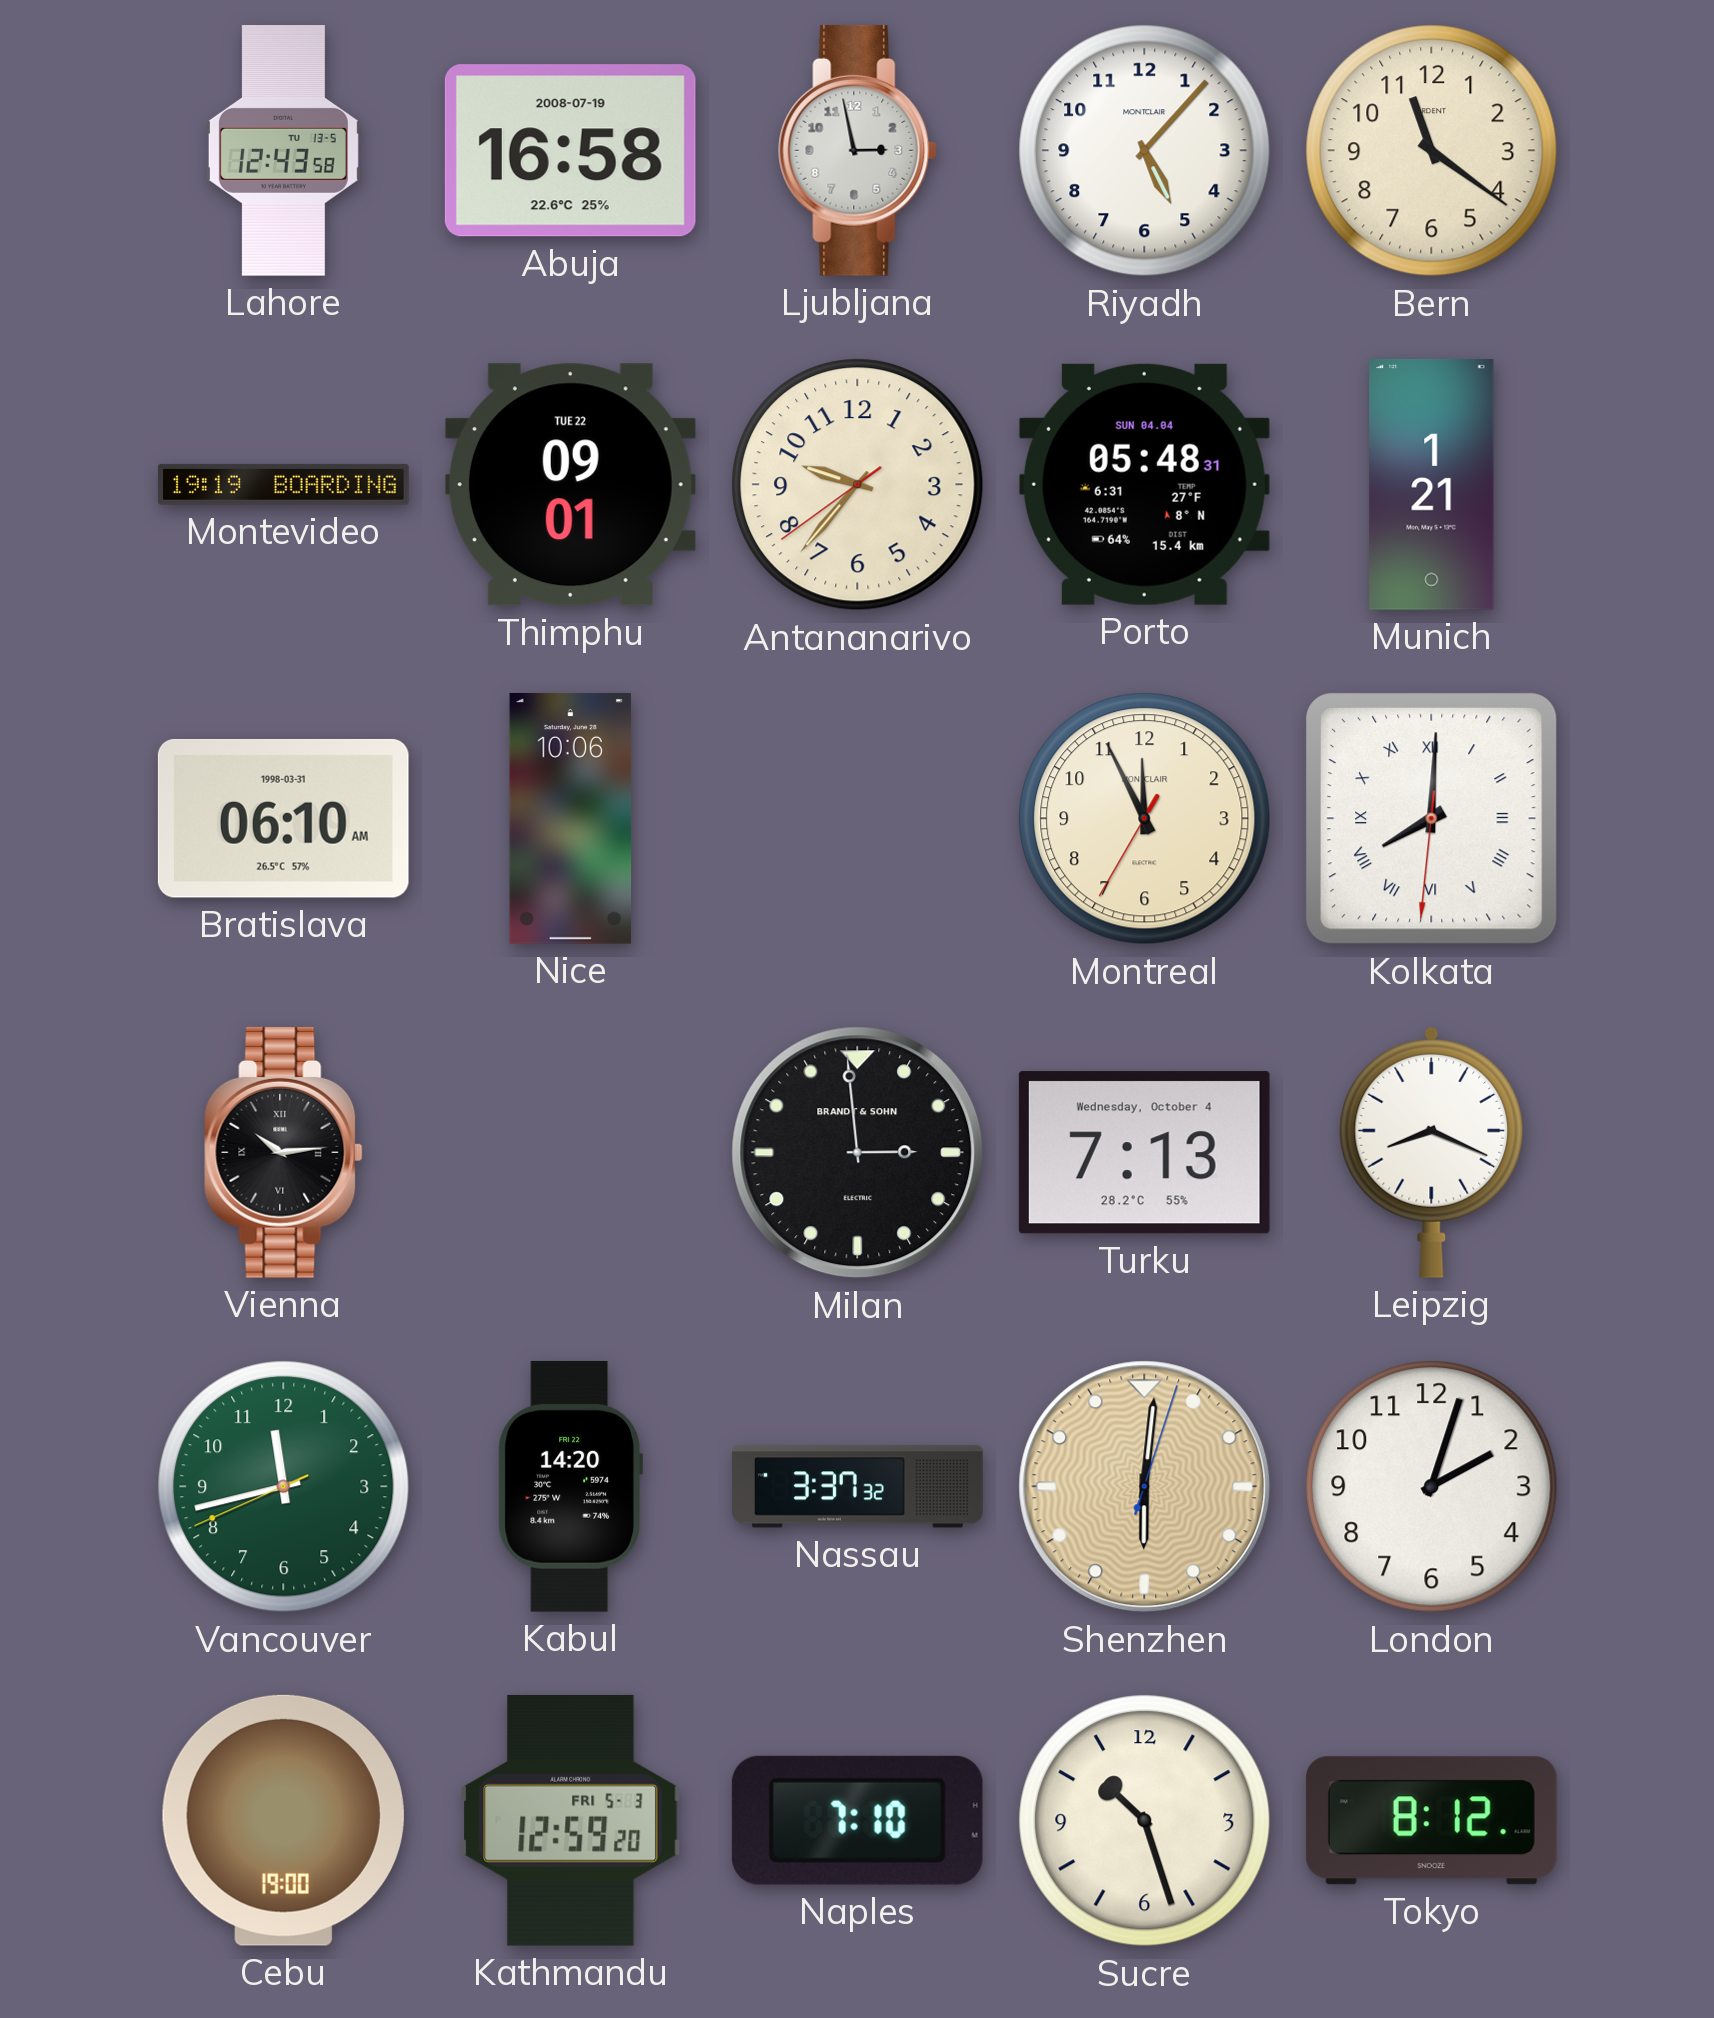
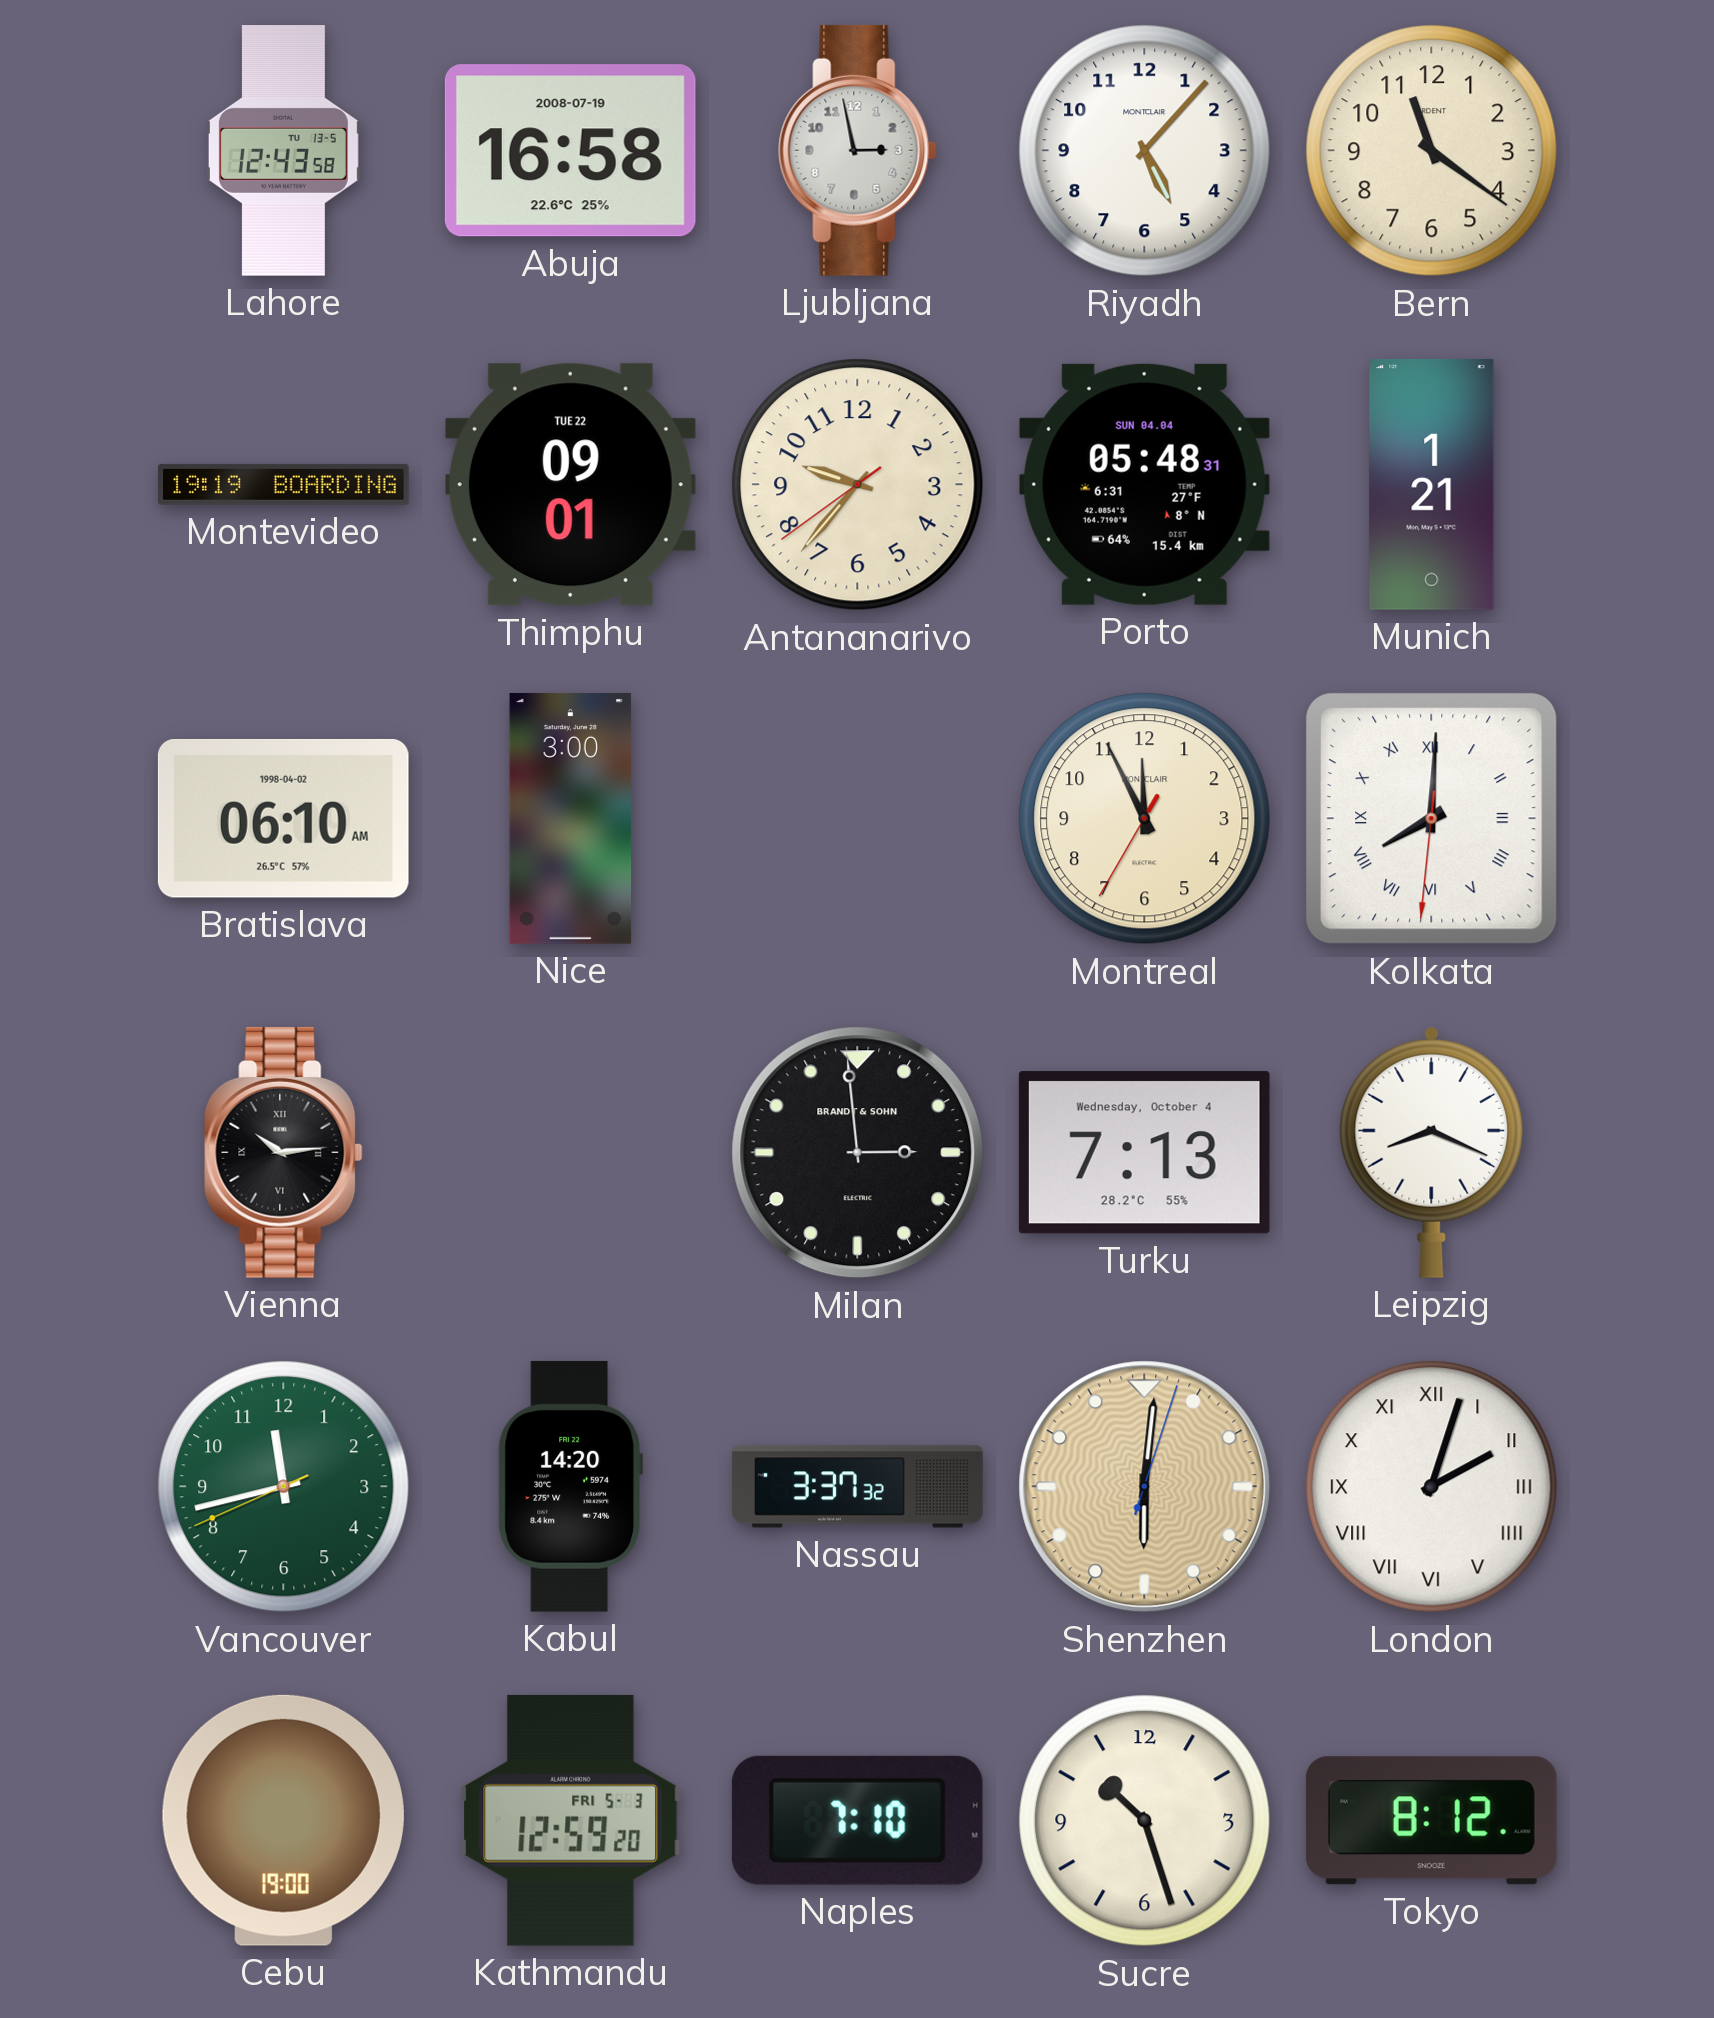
Bratislava date: 1998-03-31 -> 1998-04-02
Nice: 10:06 -> 3:00
London numerals: Arabic -> Roman
